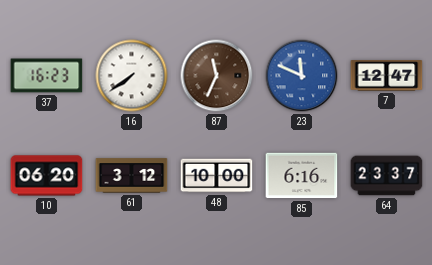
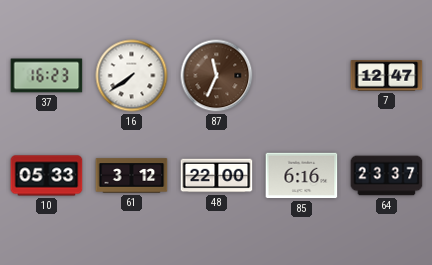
23: 11:49 -> none
10: 06:20 -> 05:33
48: 10:00 -> 22:00
